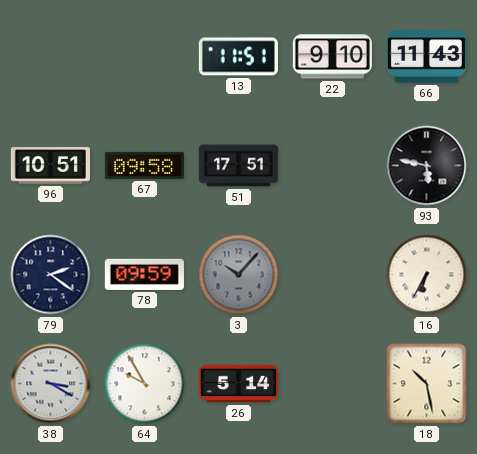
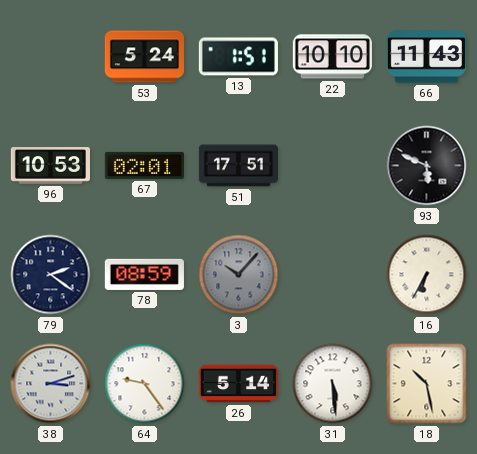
53: none -> 5:24
13: 11:51 -> 1:51
22: 9:10 -> 10:10
96: 10:51 -> 10:53
67: 09:58 -> 02:01
93: 5:47 -> 5:49
78: 09:59 -> 08:59
38: 3:20 -> 3:12
64: 9:55 -> 9:24
31: none -> 5:29
